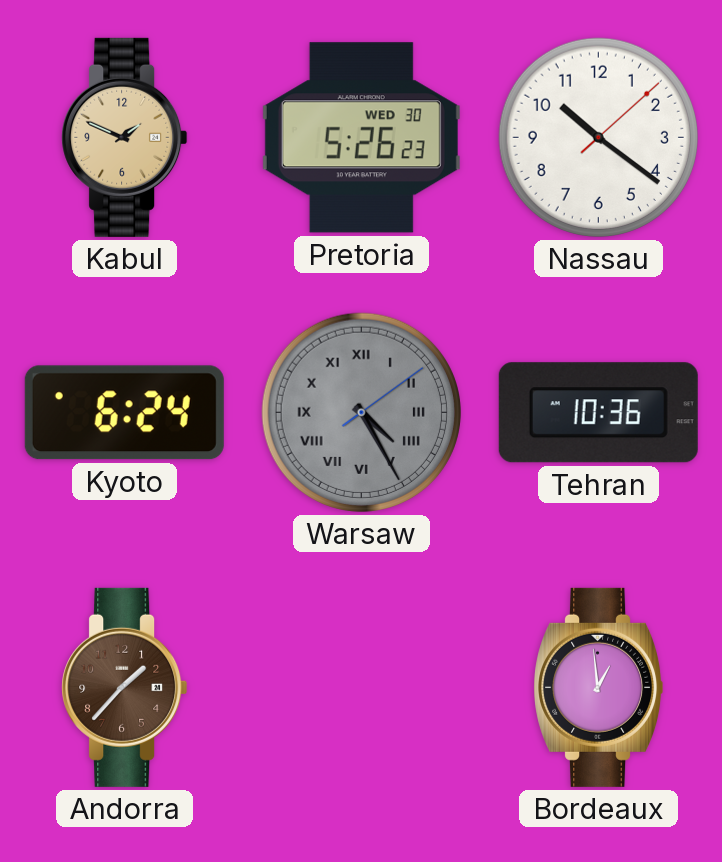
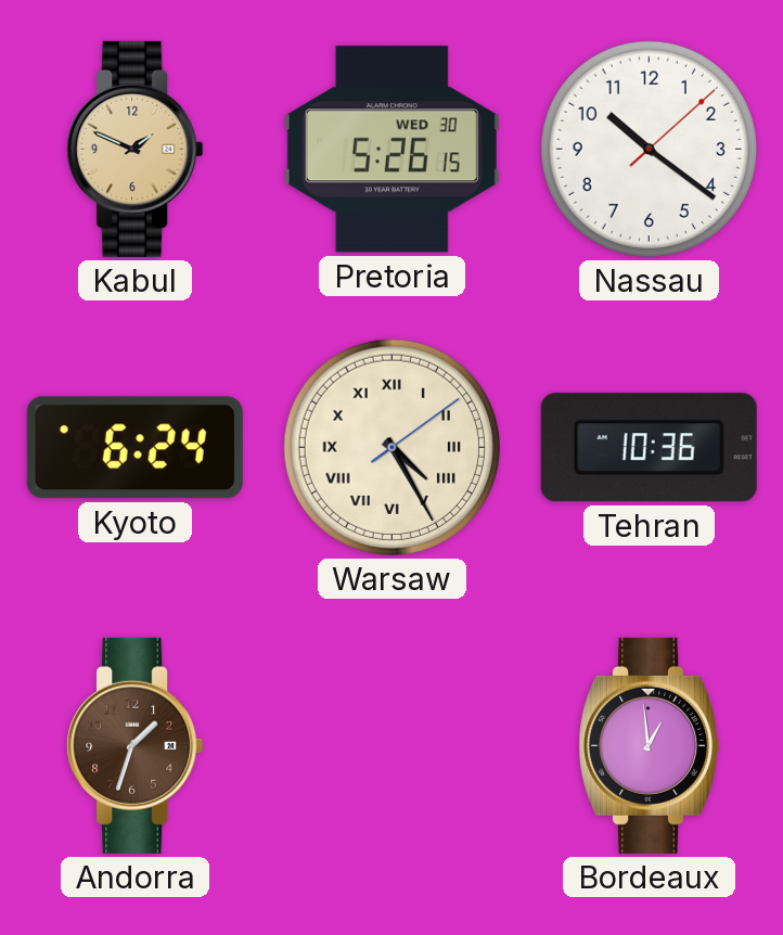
Pretoria: 5:26:23 -> 5:26:15
Warsaw dial: grey -> cream
Andorra: 1:37 -> 1:33
